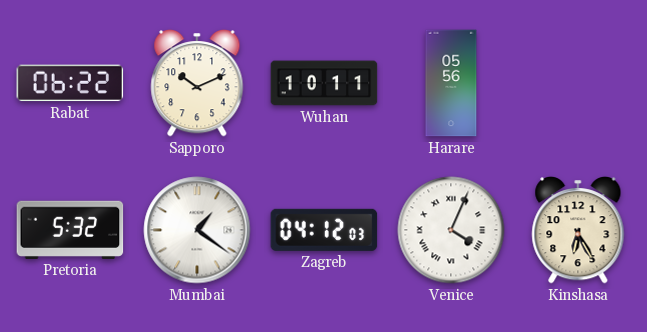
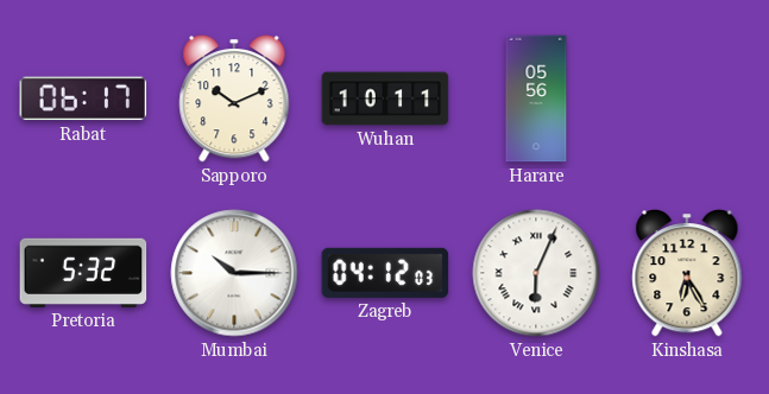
Rabat: 06:22 -> 06:17
Mumbai: 1:21 -> 10:15
Venice: 4:04 -> 6:04
